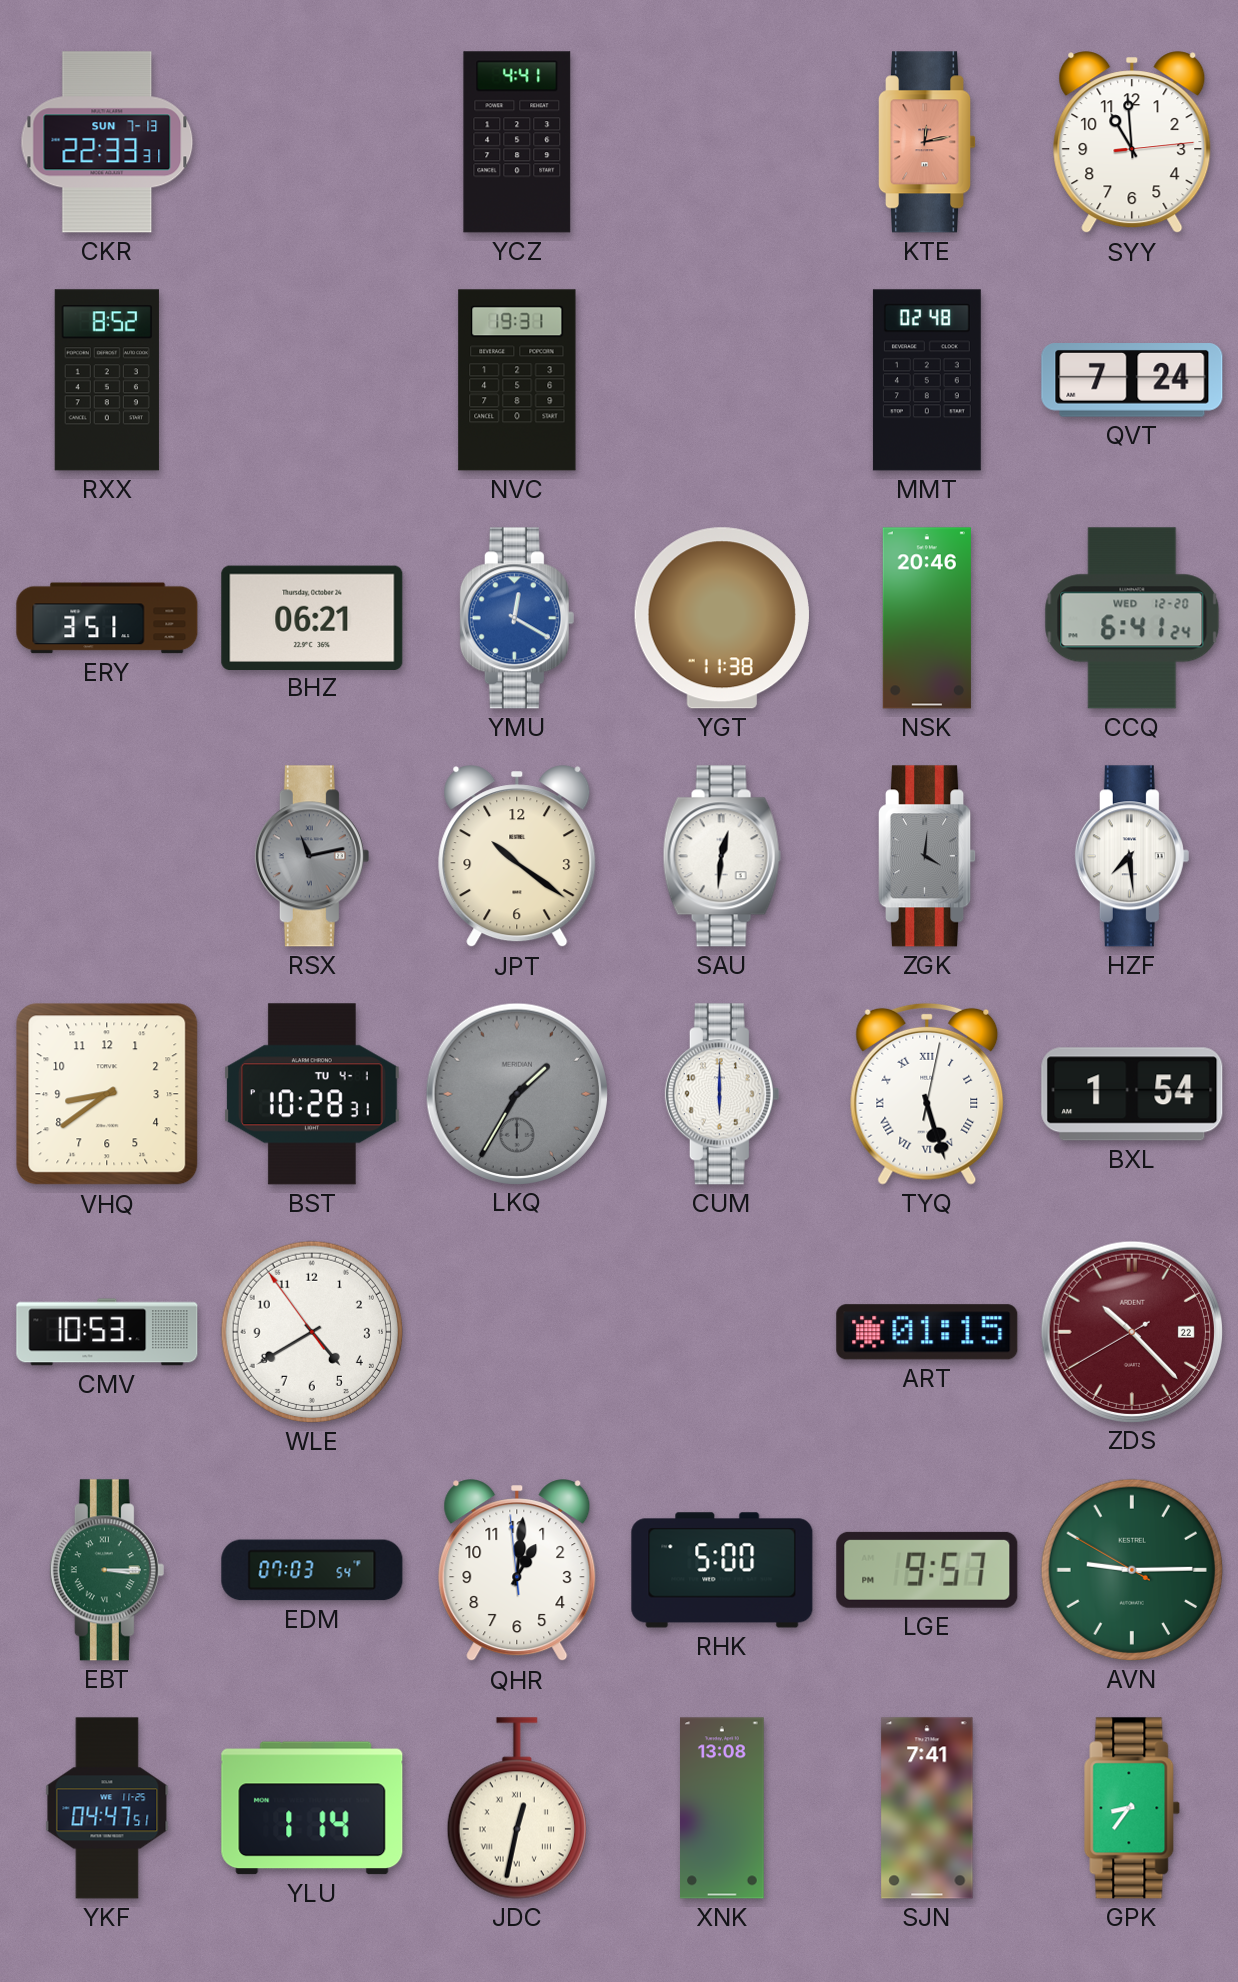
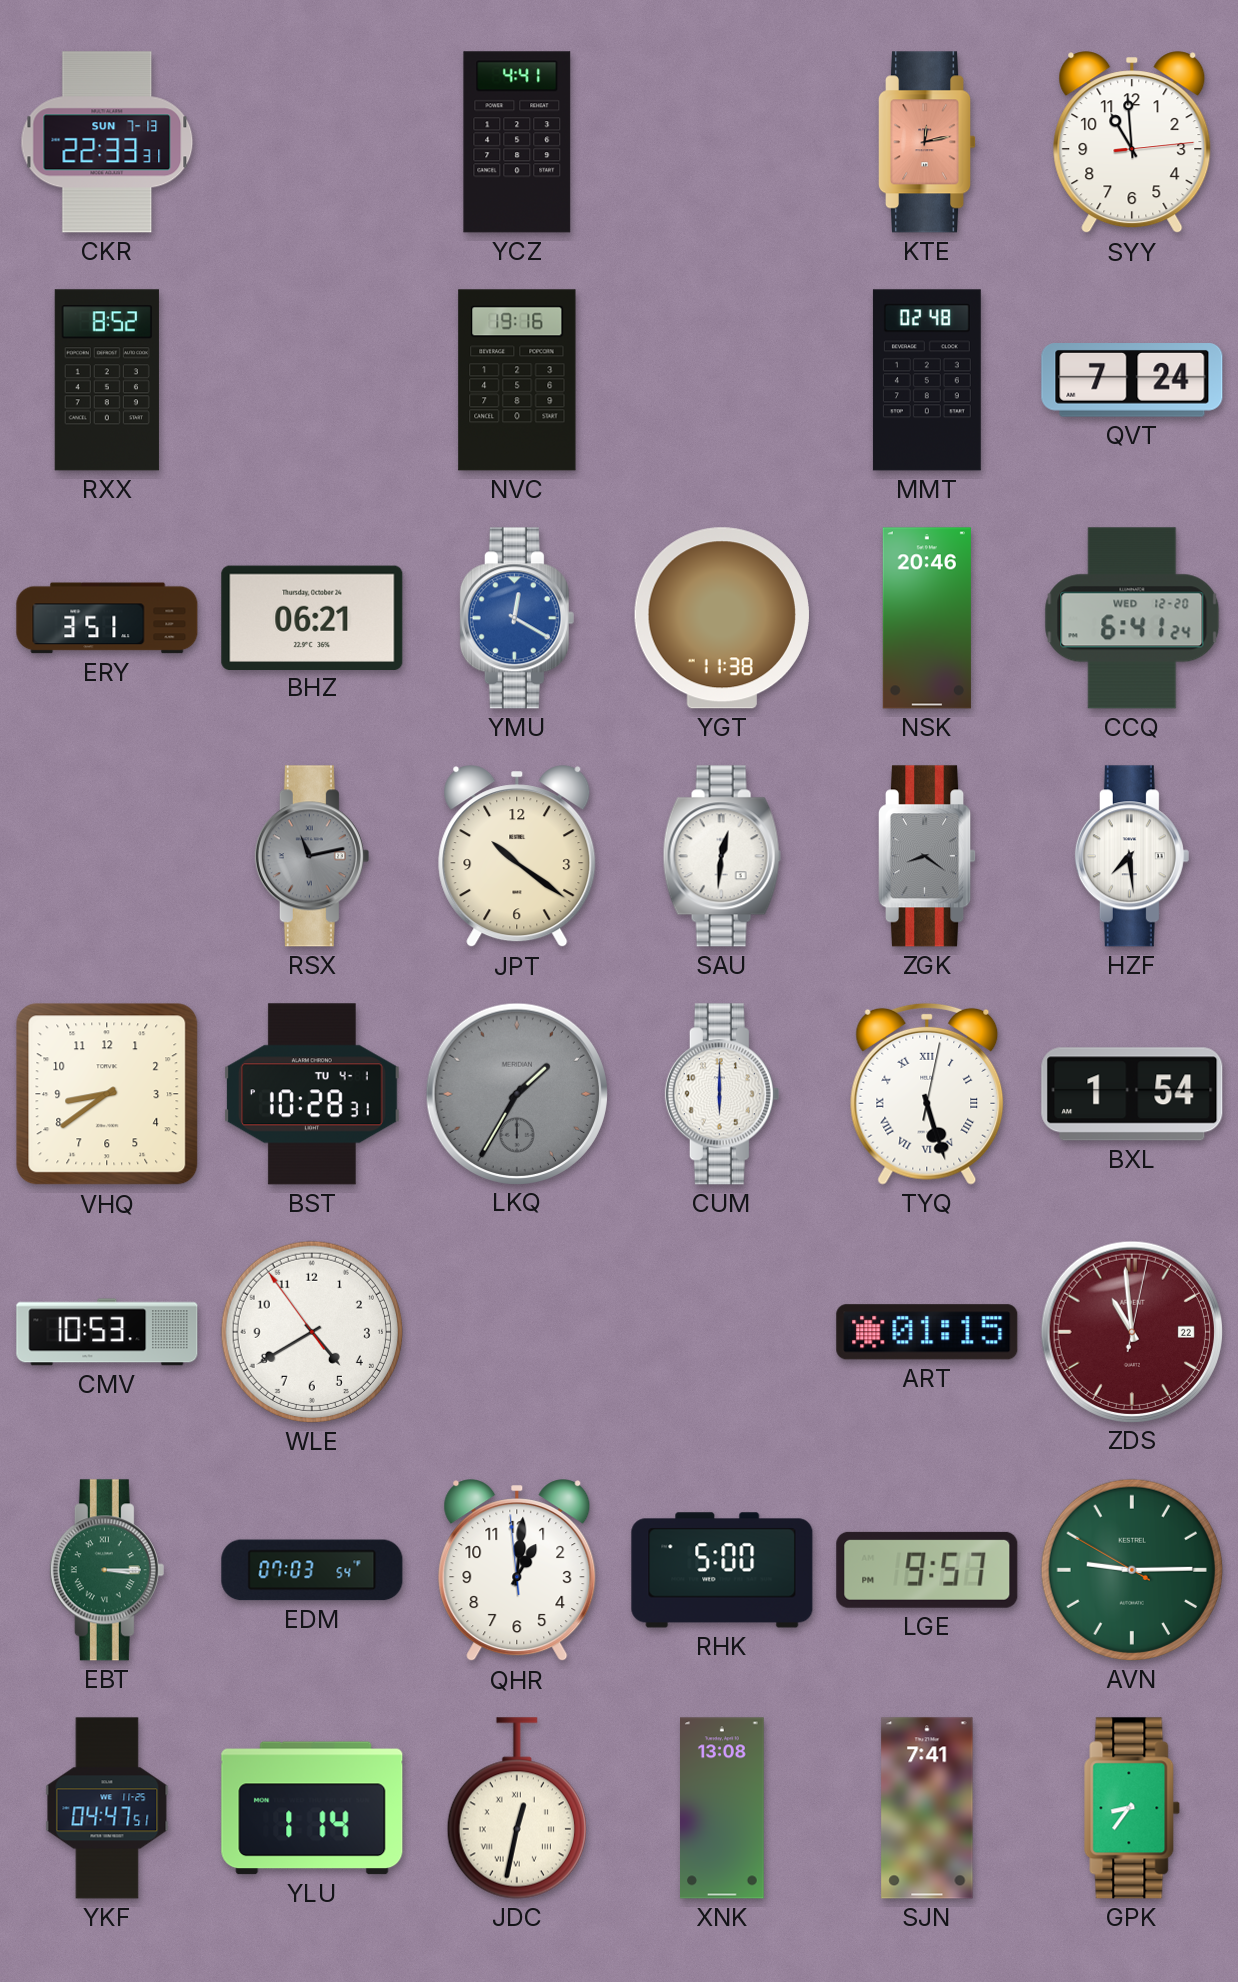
NVC: 19:31 -> 19:16
ZGK: 4:01 -> 8:21
ZDS: 10:22 -> 10:59
